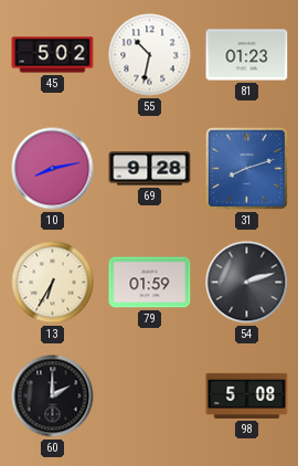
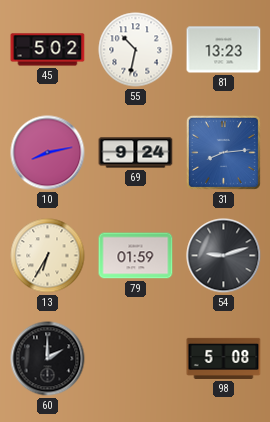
81: 01:23 -> 13:23
69: 9:28 -> 9:24
31: 8:12 -> 8:14
54: 2:12 -> 9:12
